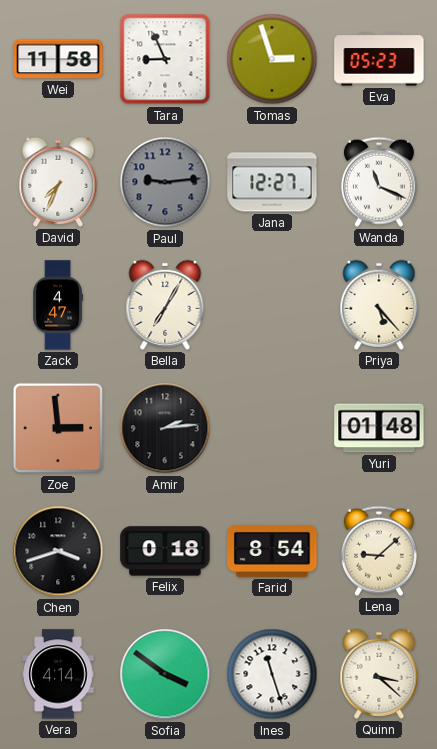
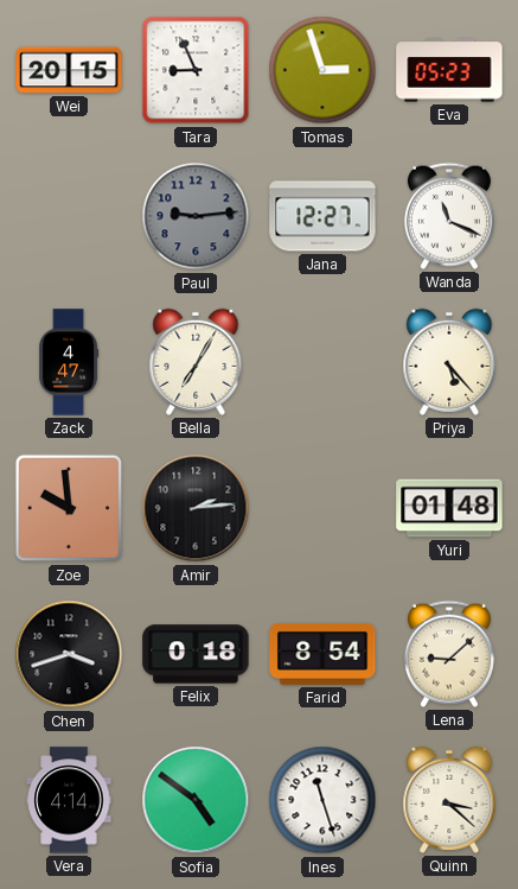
Wei: 11:58 -> 20:15
David: 7:34 -> none
Zoe: 2:59 -> 9:59
Sofia: 3:51 -> 4:51
